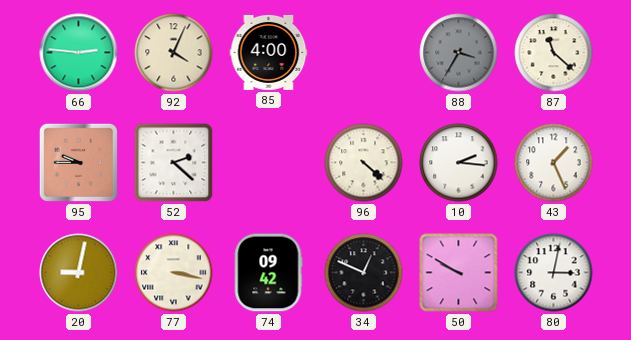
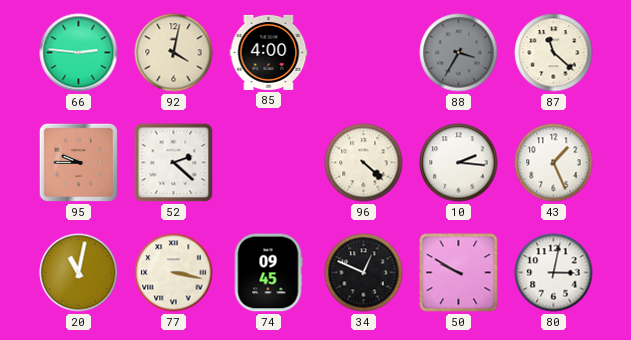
92: 4:04 -> 4:02
20: 9:02 -> 11:02
74: 09:42 -> 09:45
